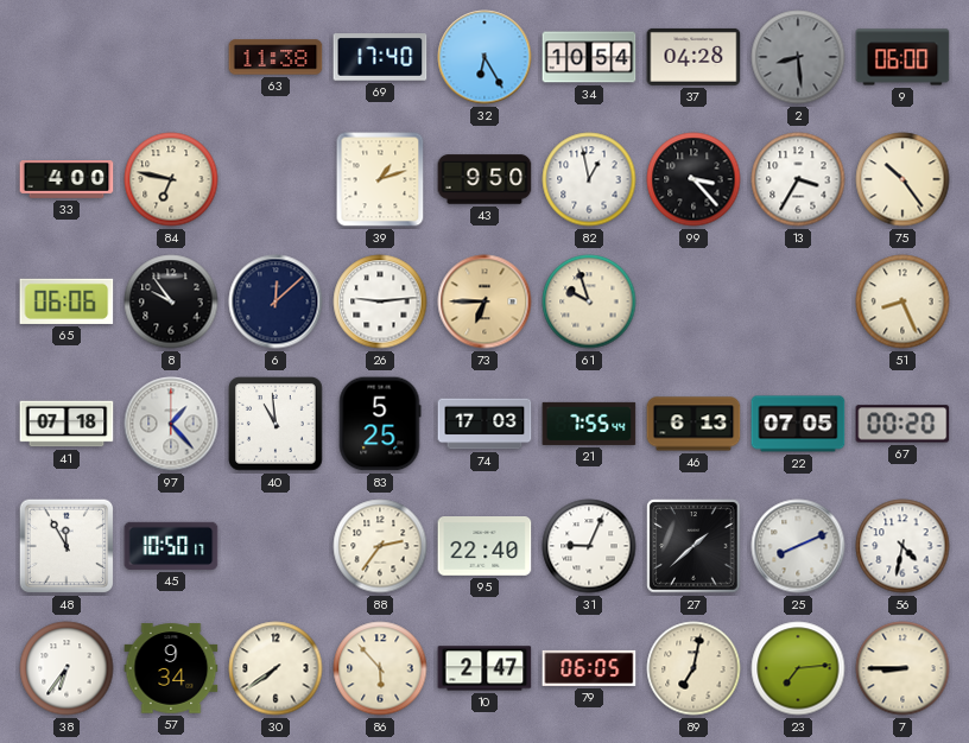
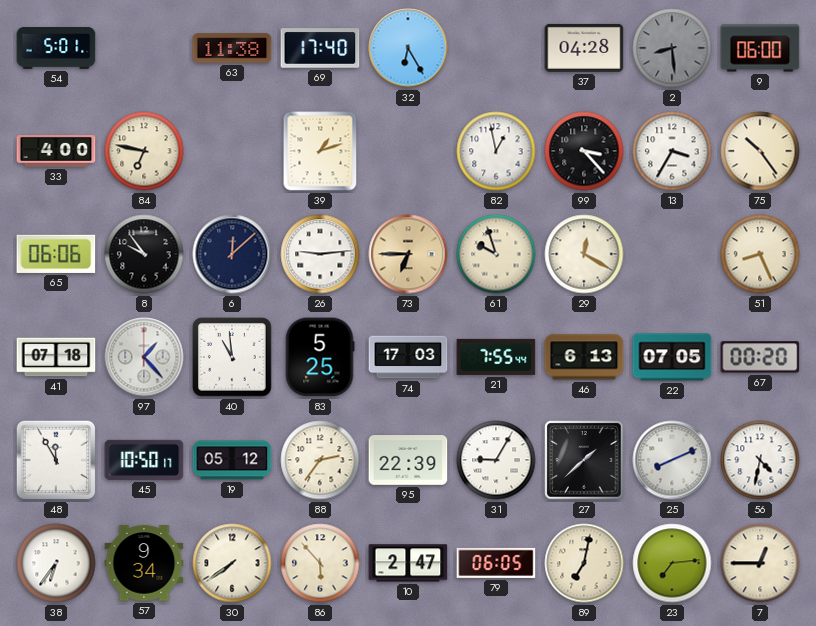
54: none -> 5:01
34: 10:54 -> none
43: 9:50 -> none
29: none -> 12:20
19: none -> 05:12
95: 22:40 -> 22:39
31: 9:04 -> 9:05
7: 8:45 -> 12:45
